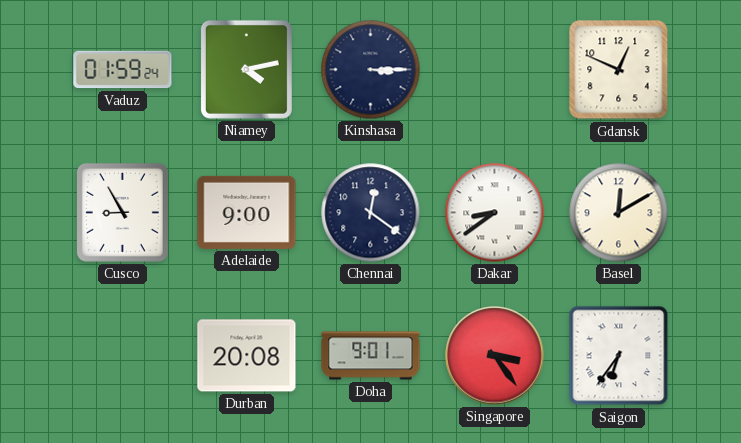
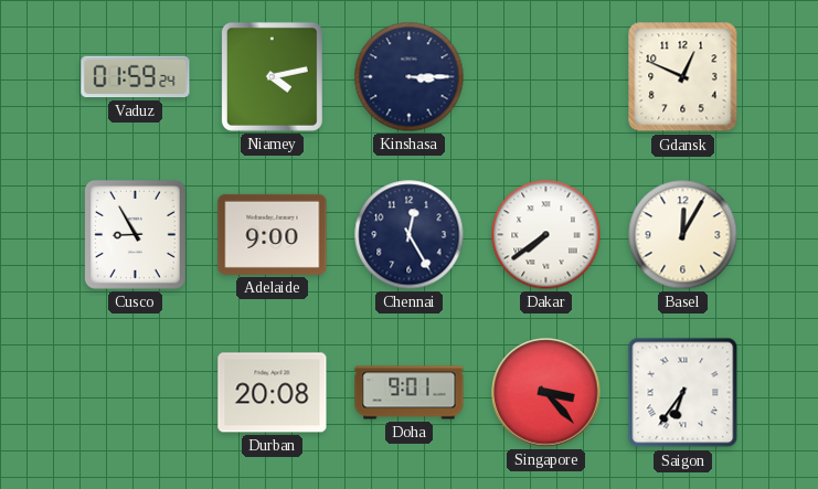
Chennai: 12:21 -> 12:25
Dakar: 8:39 -> 7:39
Basel: 12:10 -> 12:05
Singapore: 3:24 -> 3:23
